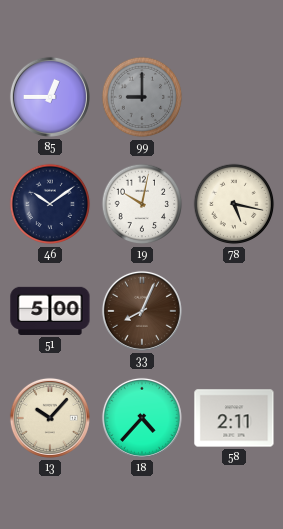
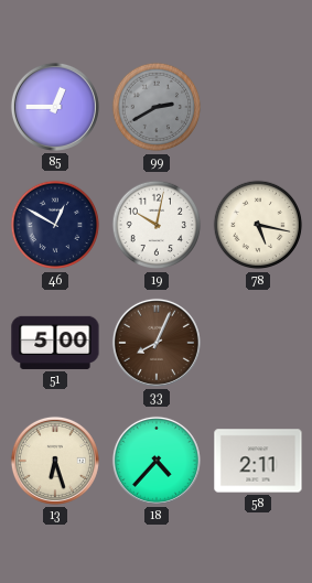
99: 9:00 -> 2:40
46: 10:09 -> 12:50
13: 10:07 -> 6:27
